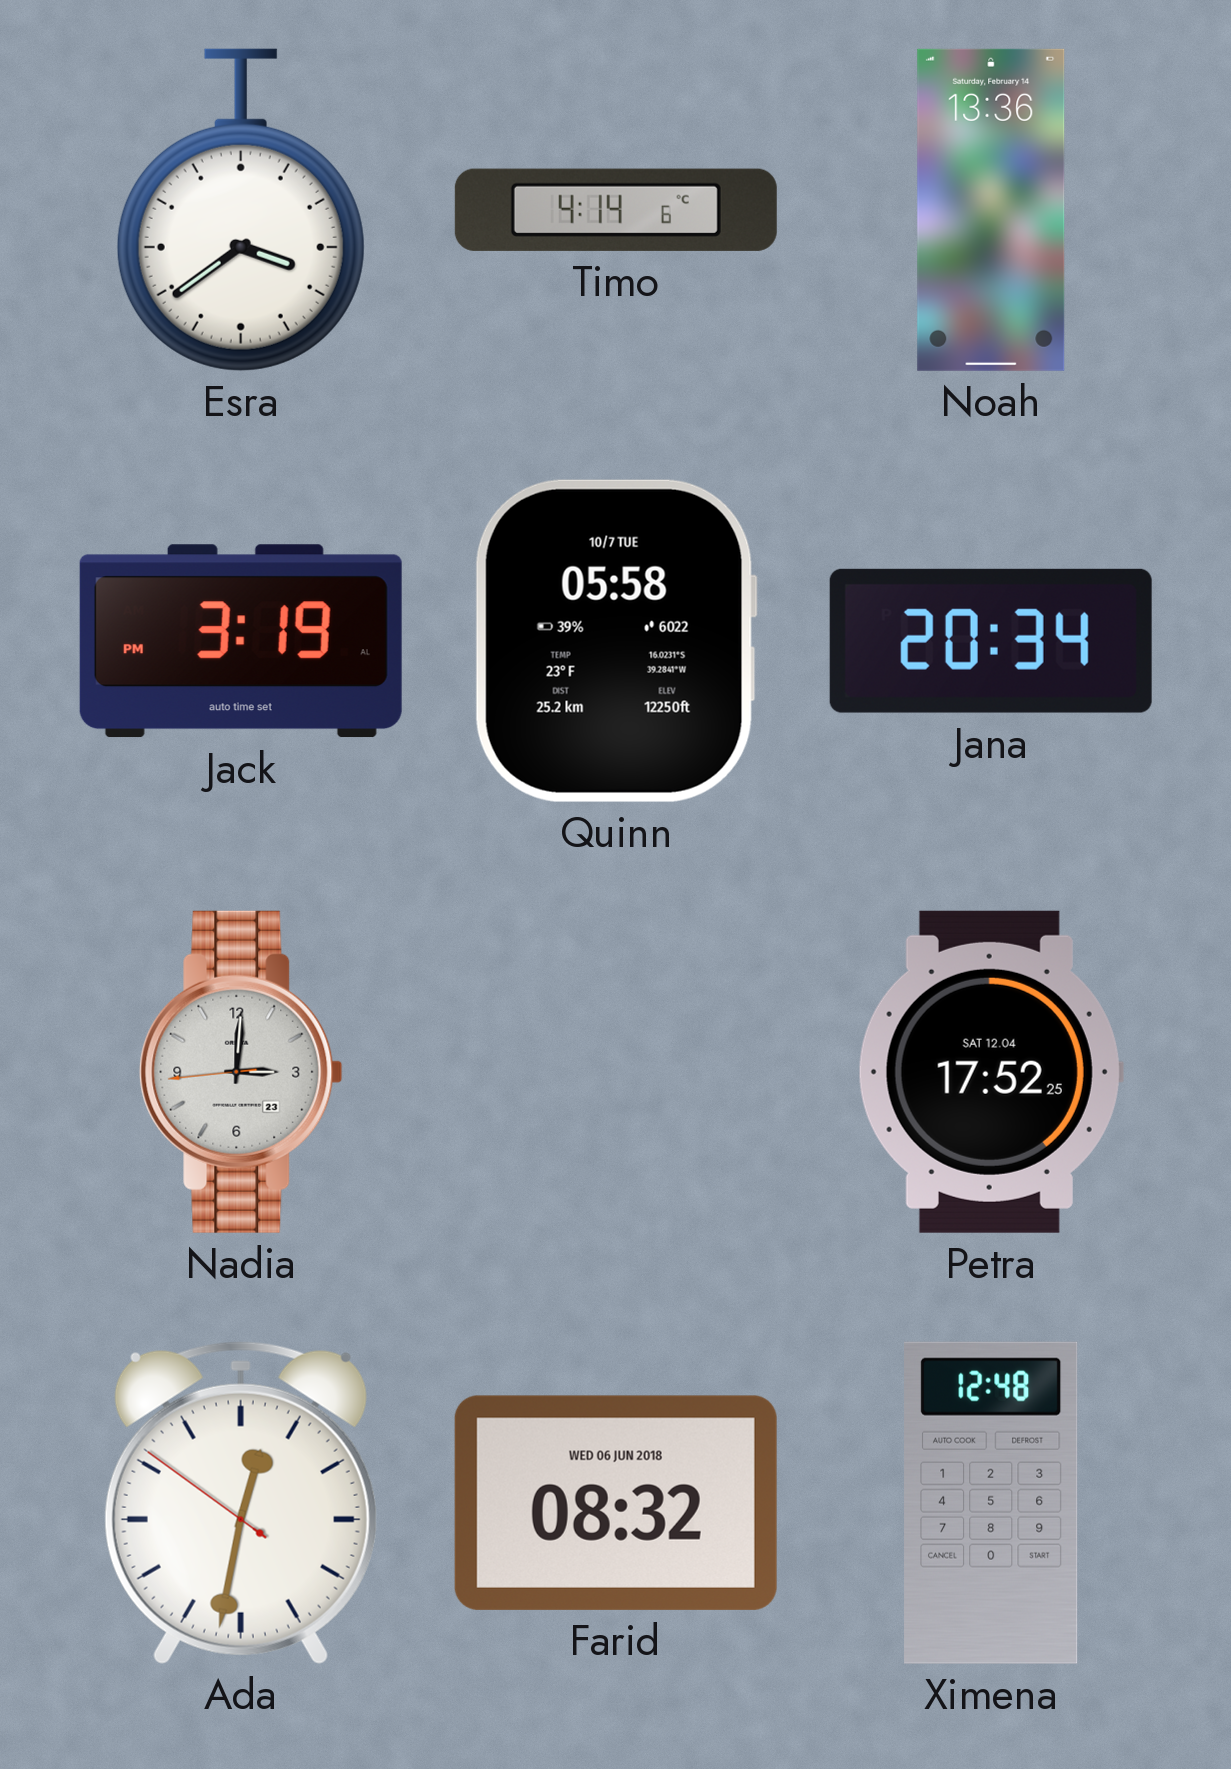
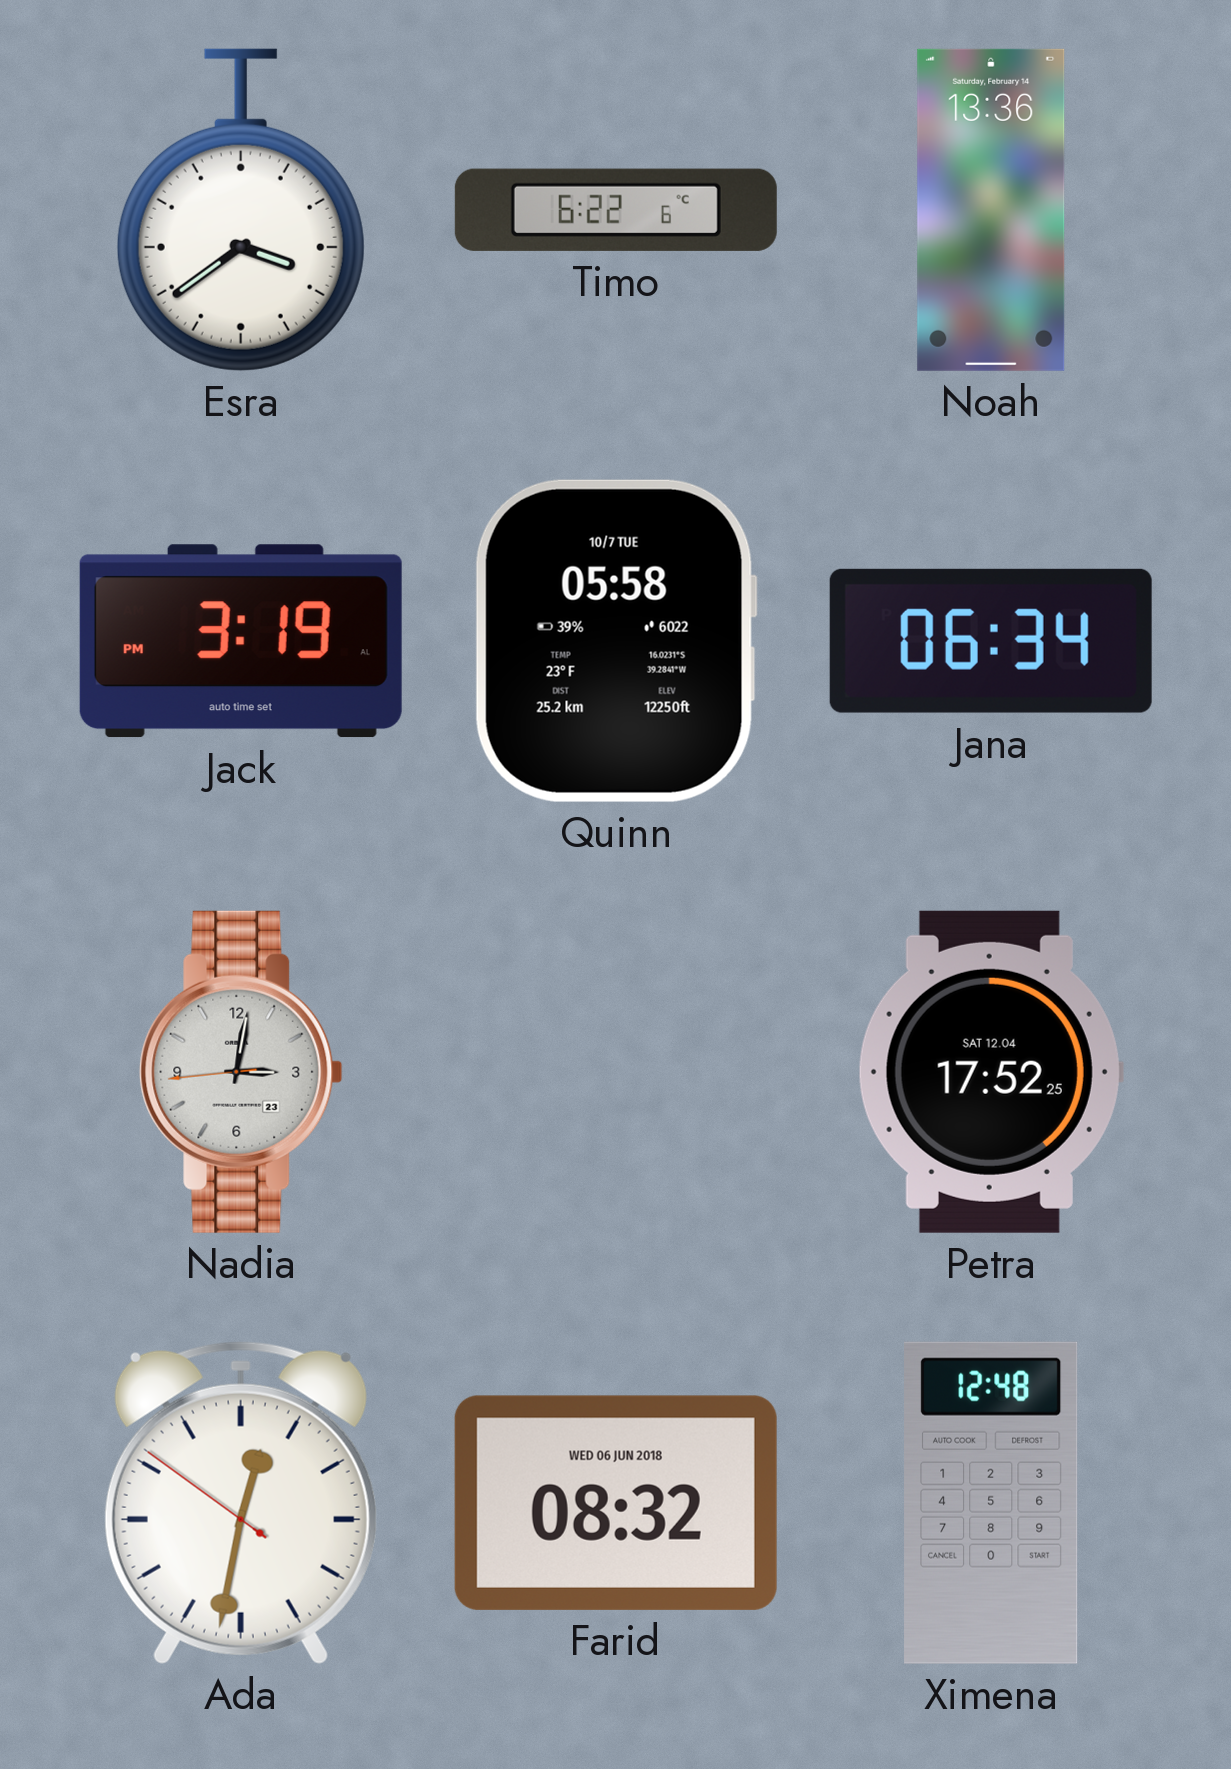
Timo: 4:14 -> 6:22
Jana: 20:34 -> 06:34
Nadia: 3:00 -> 3:01
